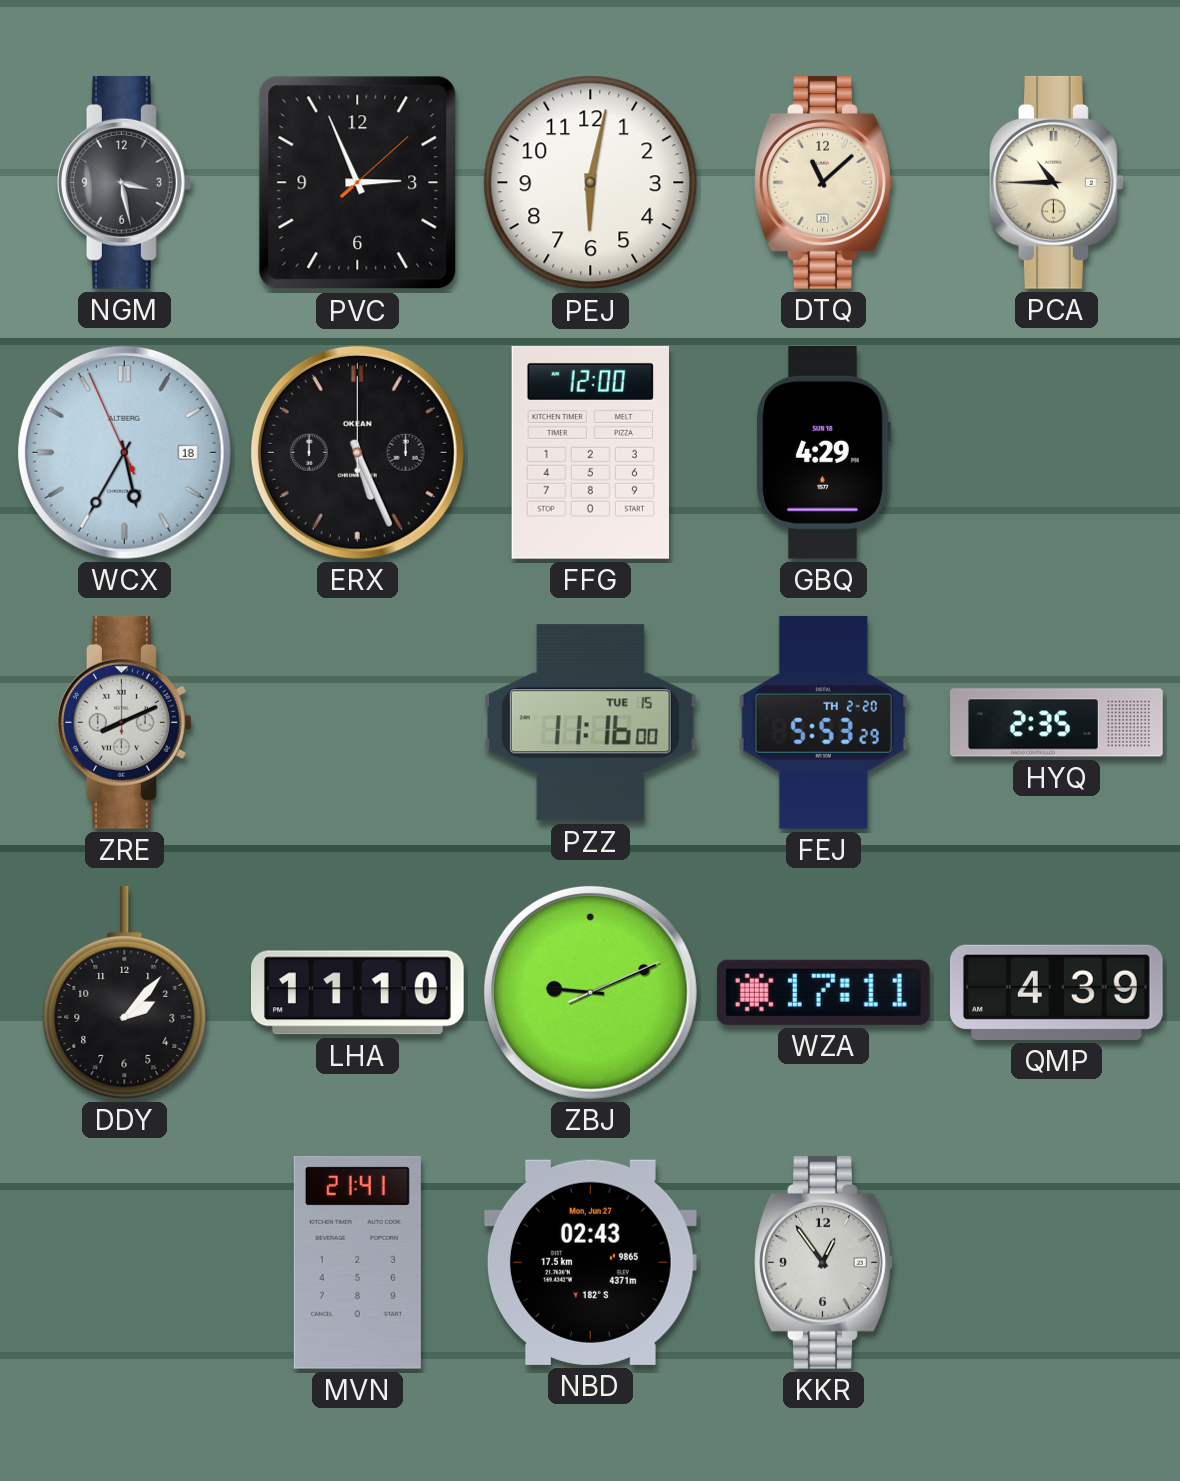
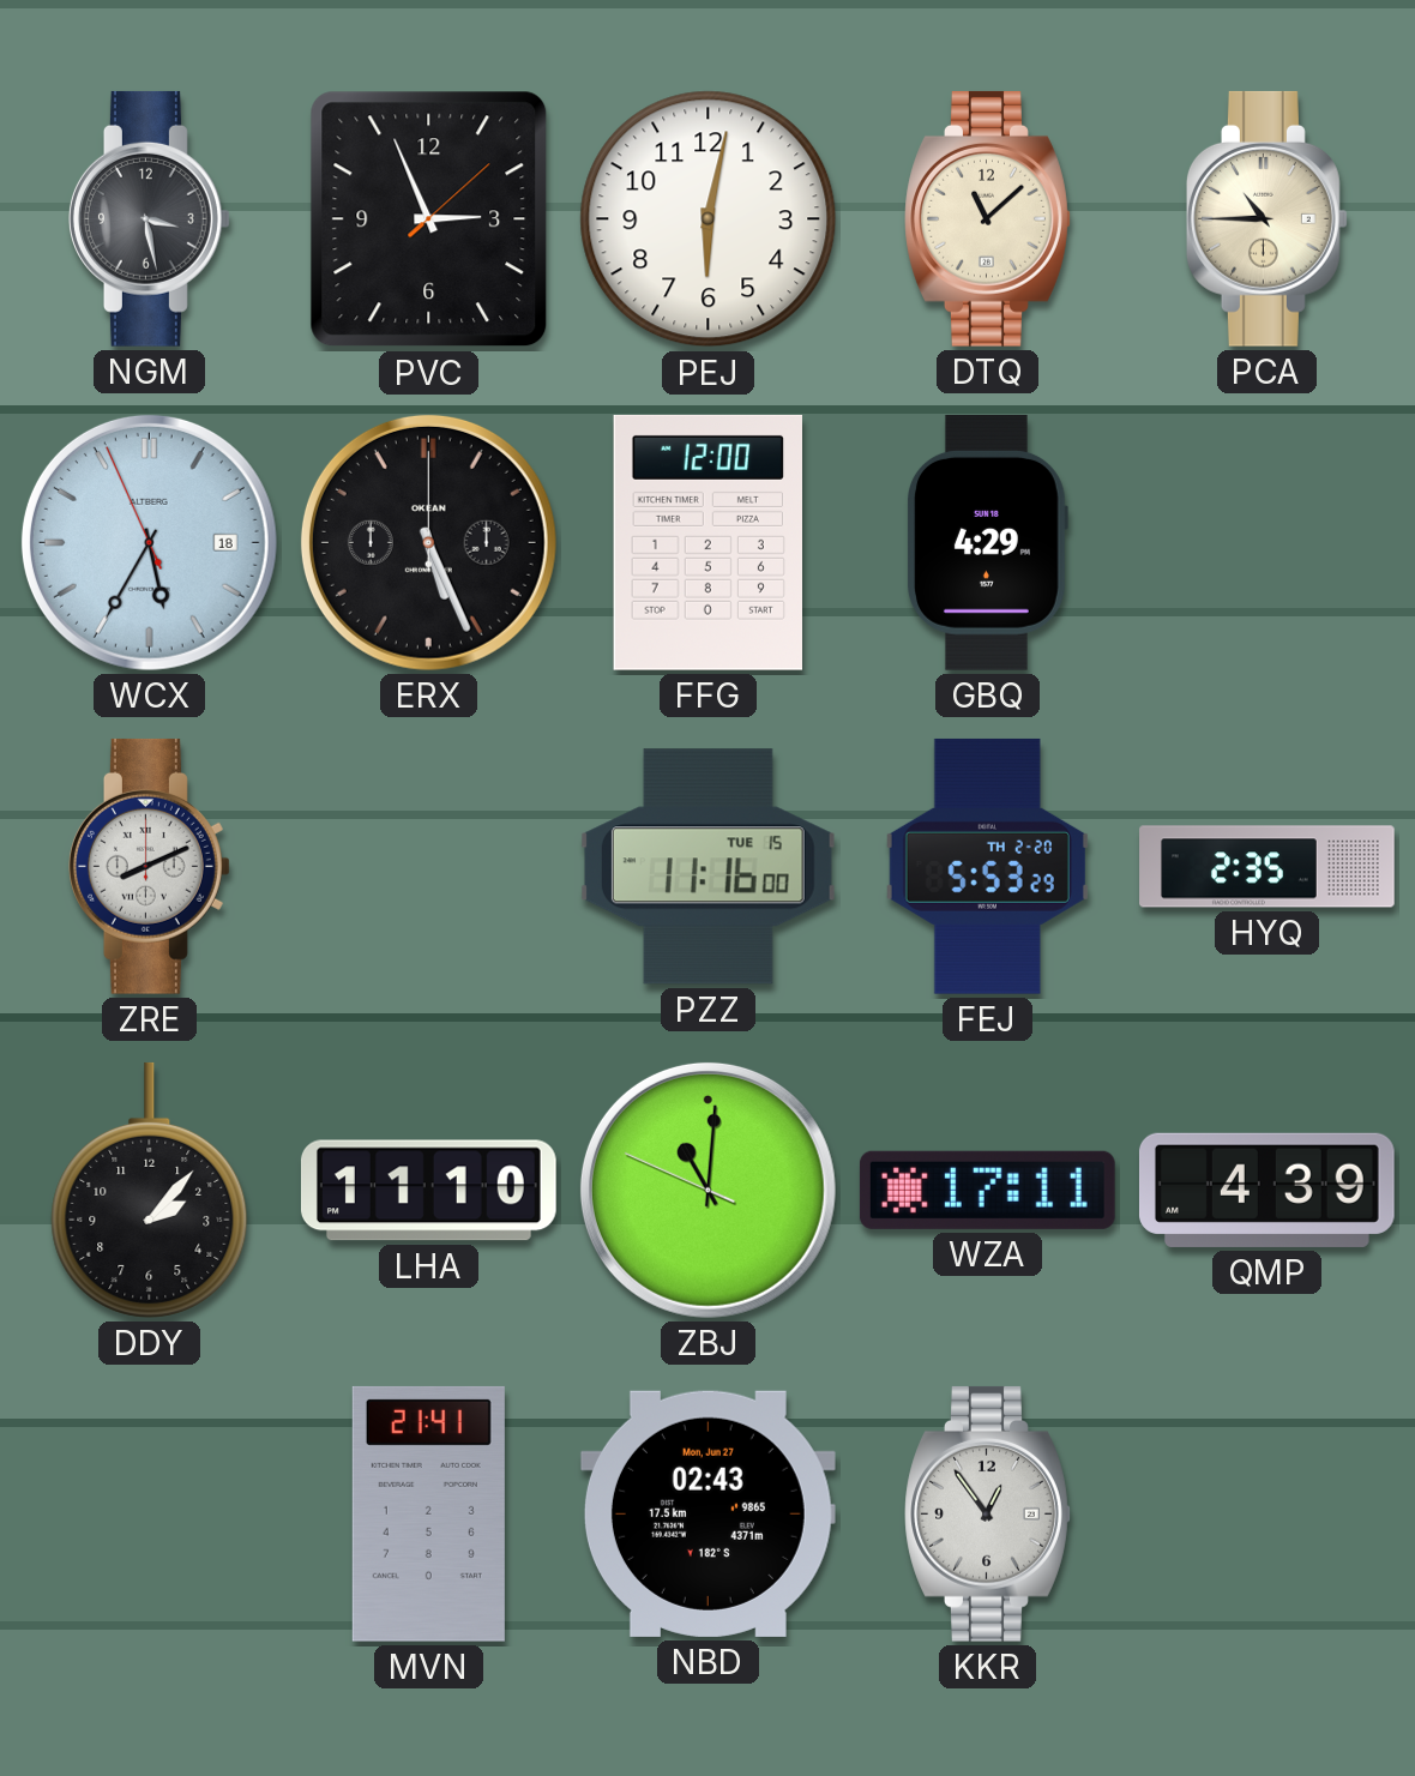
ZBJ: 9:11 -> 11:00
